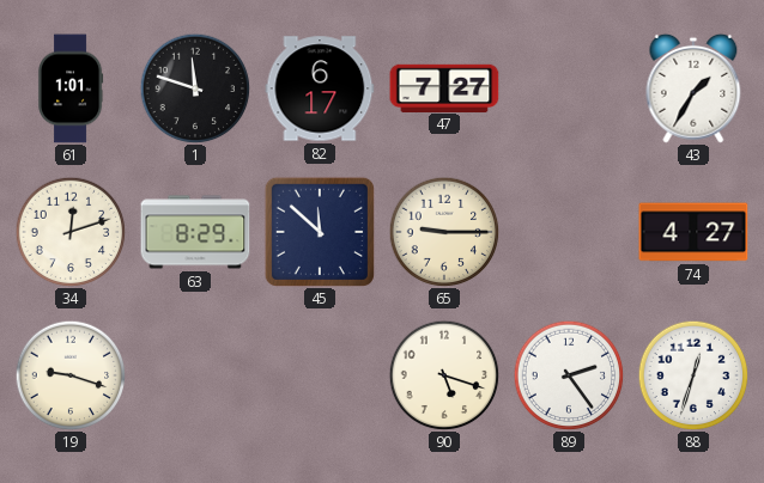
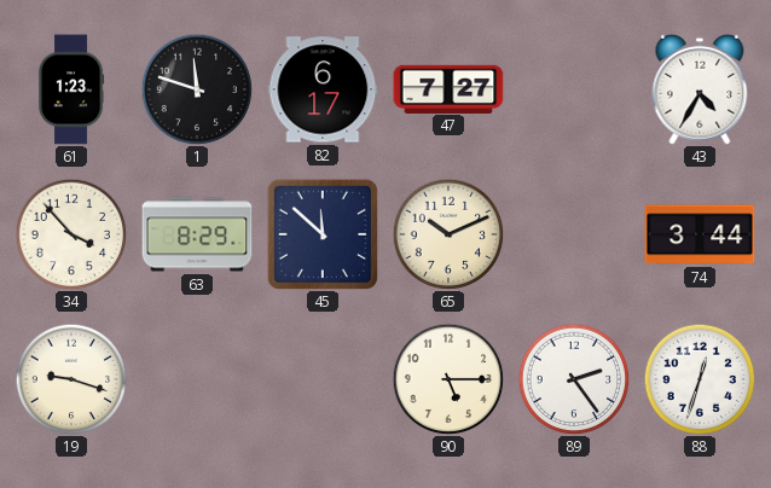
61: 1:01 -> 1:23
43: 1:35 -> 4:35
34: 12:12 -> 3:53
65: 9:15 -> 10:11
74: 4:27 -> 3:44
90: 5:18 -> 5:15
